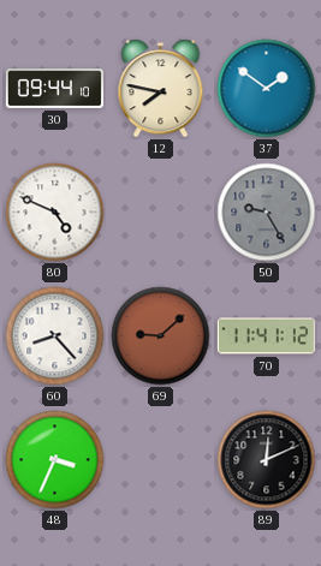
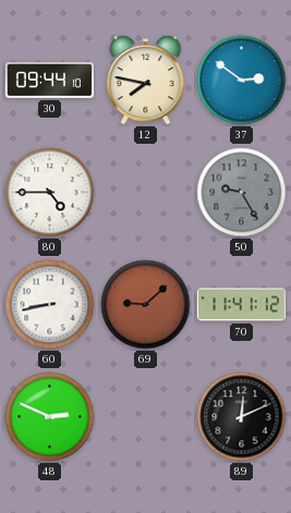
37: 1:51 -> 2:51
80: 4:49 -> 4:45
60: 8:23 -> 8:43
48: 3:34 -> 2:49
